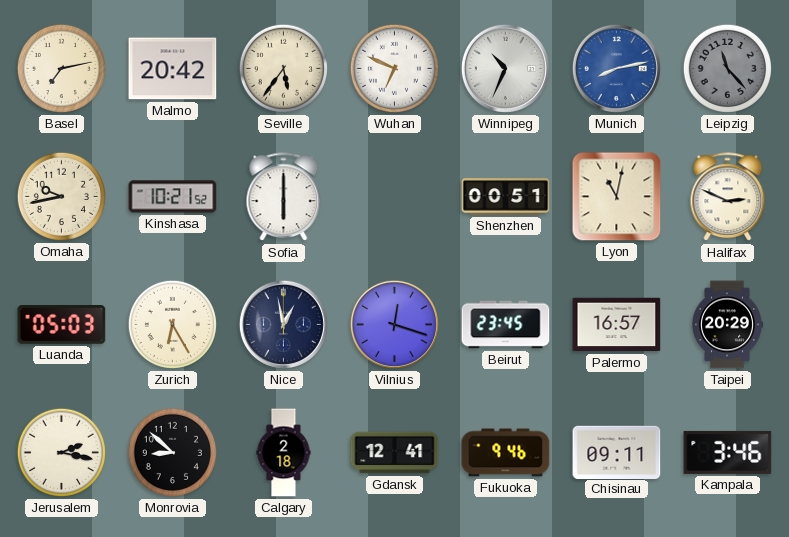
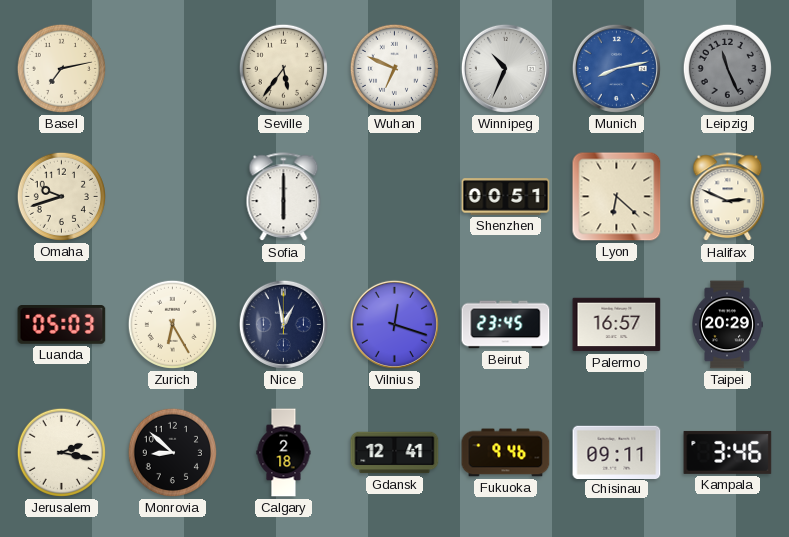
Malmo: 20:42 -> none
Leipzig: 11:23 -> 11:26
Omaha: 9:43 -> 9:42
Kinshasa: 10:21 -> none
Lyon: 11:02 -> 6:22
